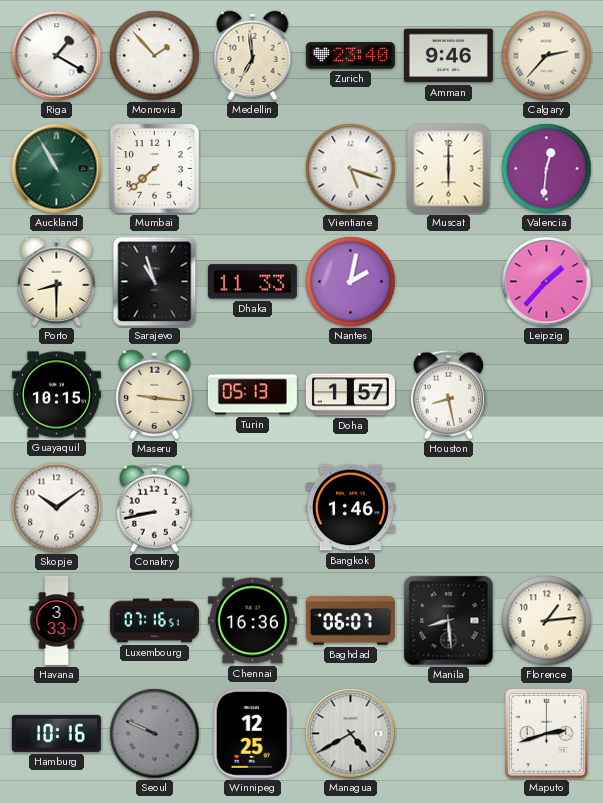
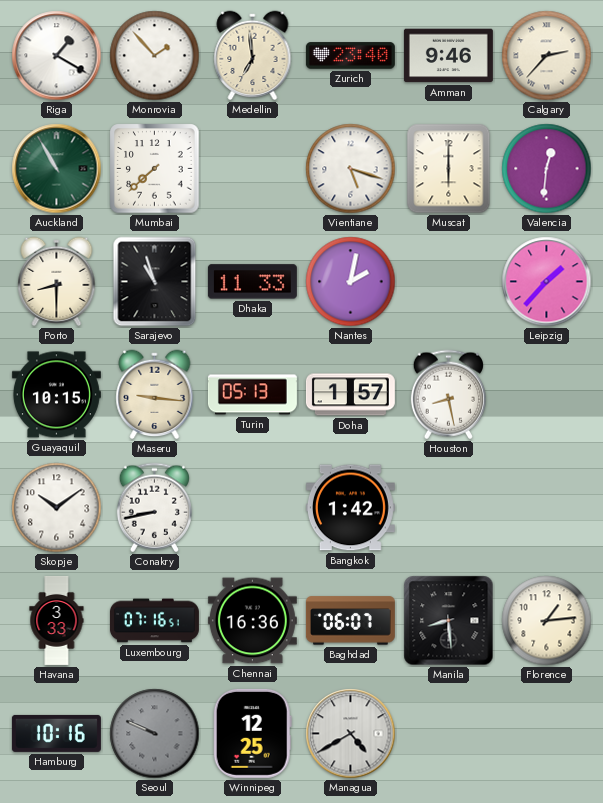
Bangkok: 1:46 -> 1:42
Maputo: 2:42 -> none
